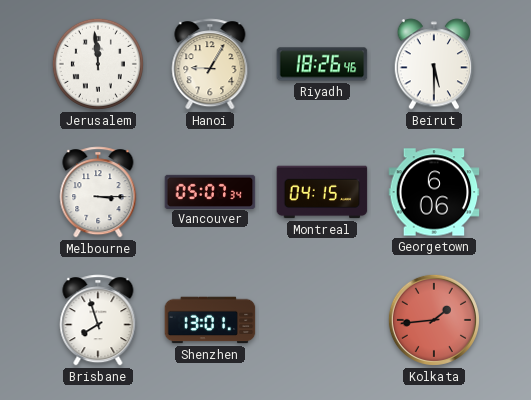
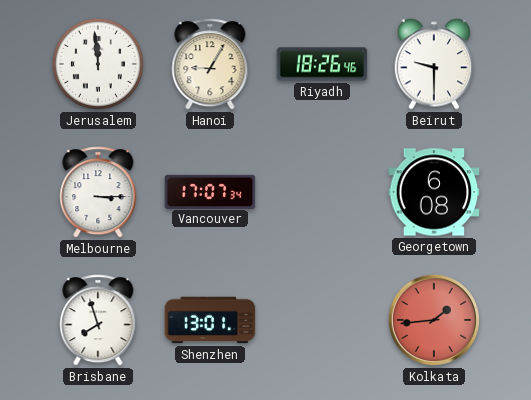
Beirut: 5:30 -> 9:30
Vancouver: 05:07 -> 17:07
Montreal: 04:15 -> none
Georgetown: 6:06 -> 6:08
